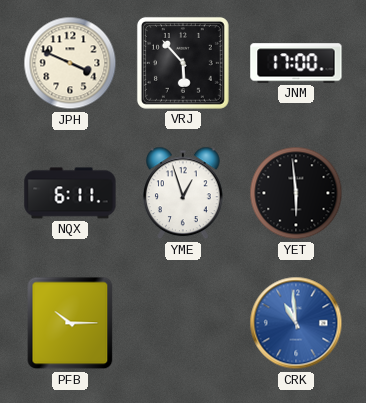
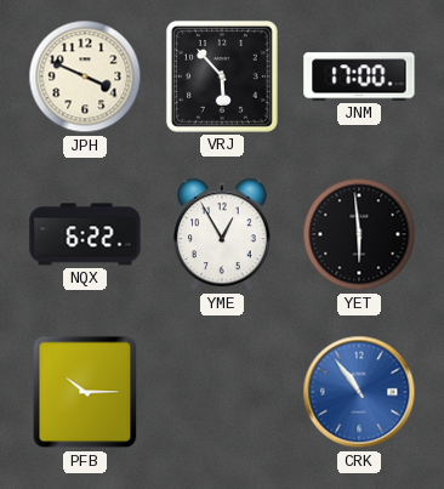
NQX: 6:11 -> 6:22
YME: 12:57 -> 12:55
CRK: 10:59 -> 10:54
